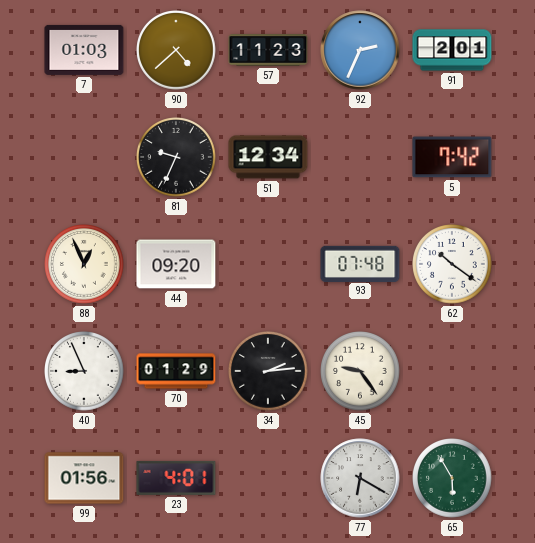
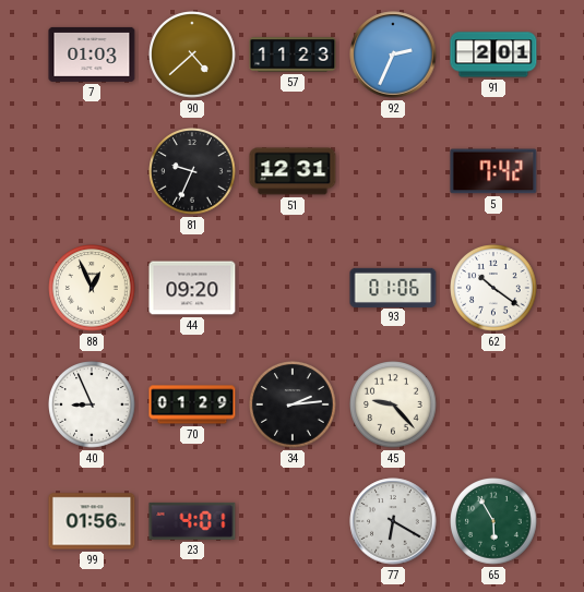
51: 12:34 -> 12:31
93: 07:48 -> 01:06
45: 9:24 -> 9:23
